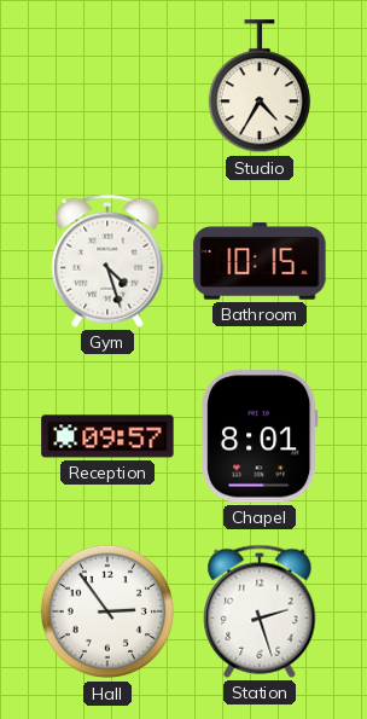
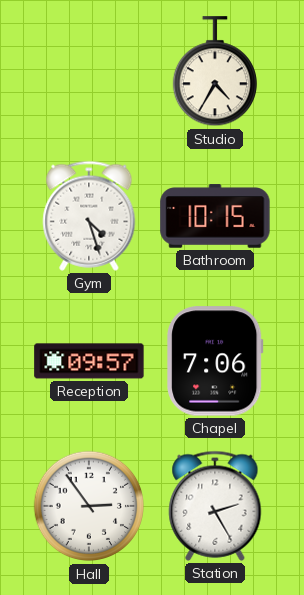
Chapel: 8:01 -> 7:06
Station: 2:27 -> 2:25
